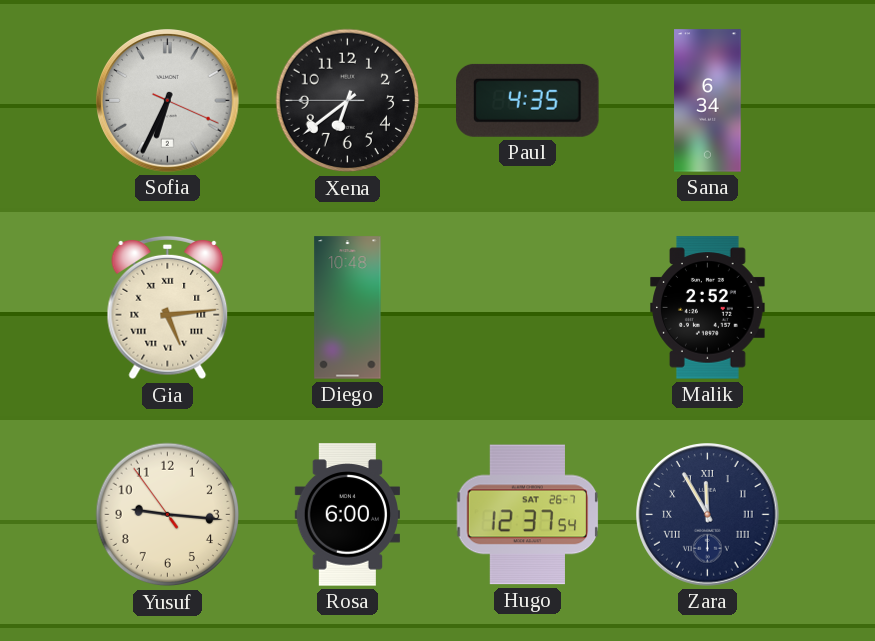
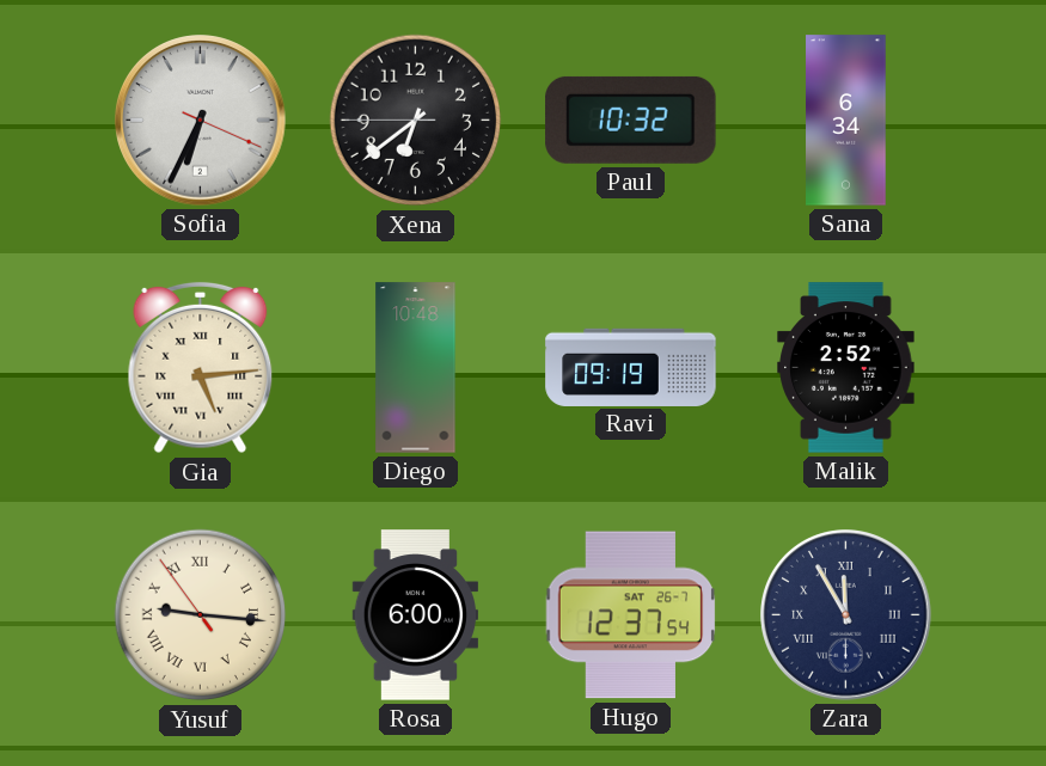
Paul: 4:35 -> 10:32
Ravi: none -> 09:19
Yusuf numerals: Arabic -> Roman
